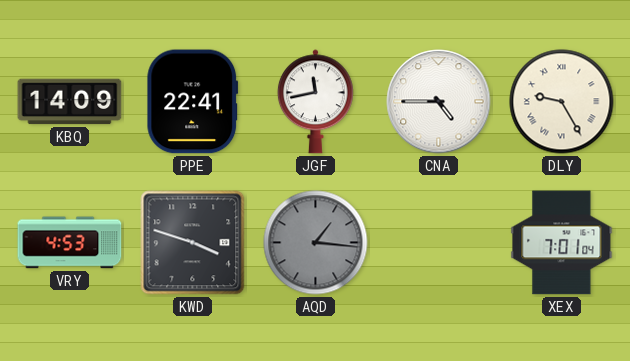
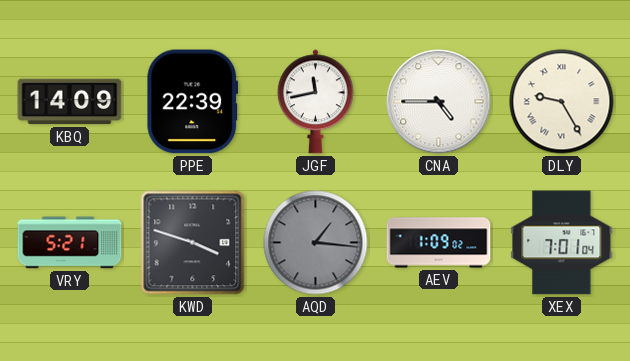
PPE: 22:41 -> 22:39
VRY: 4:53 -> 5:21
AEV: none -> 1:09
